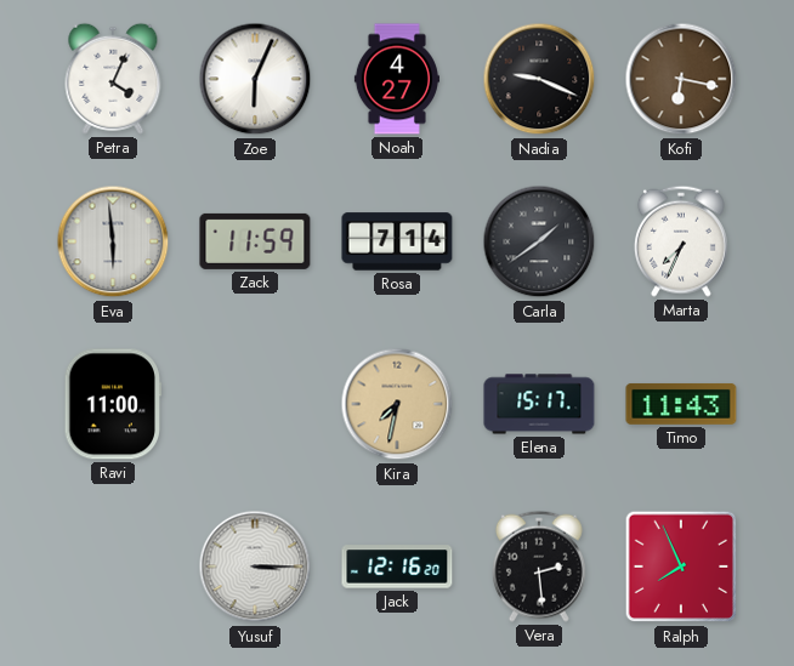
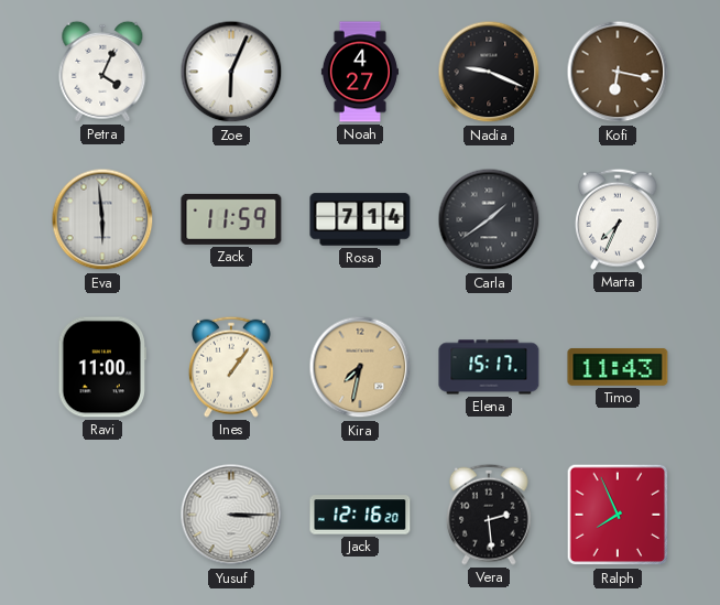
Ines: none -> 1:06
